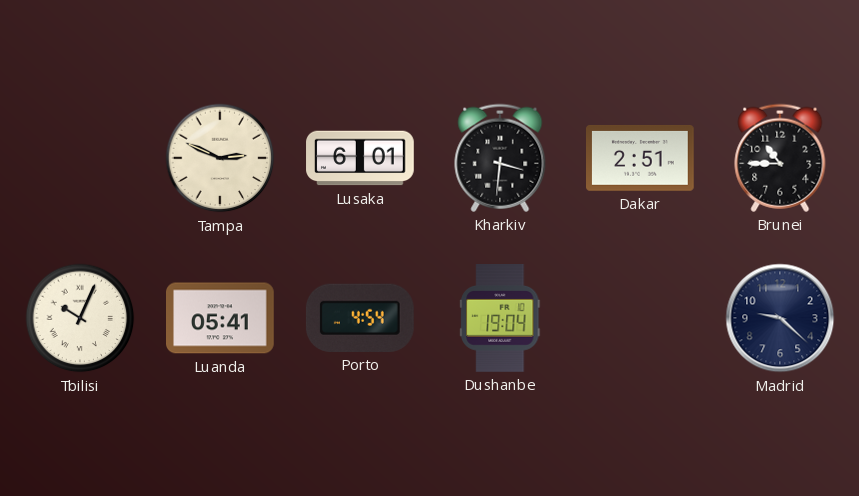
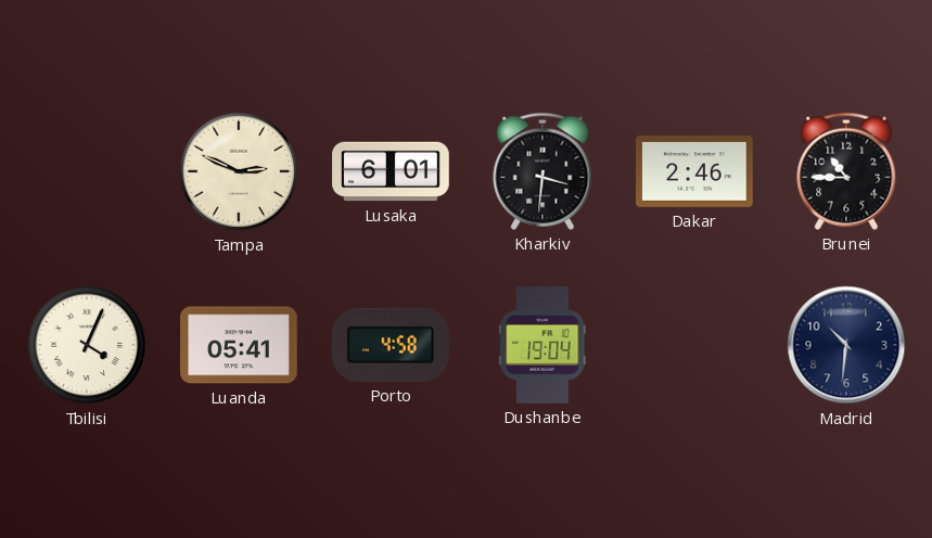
Dakar: 2:51 -> 2:46
Tbilisi: 10:04 -> 4:04
Porto: 4:54 -> 4:58
Madrid: 9:22 -> 10:31
